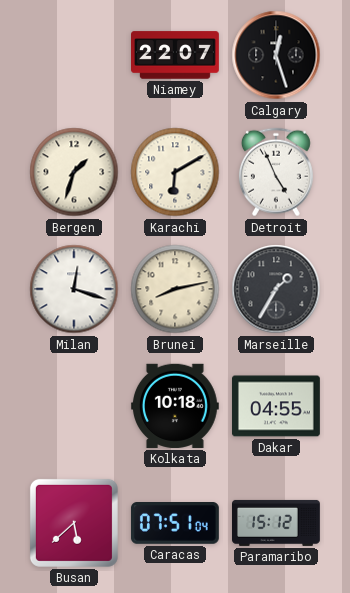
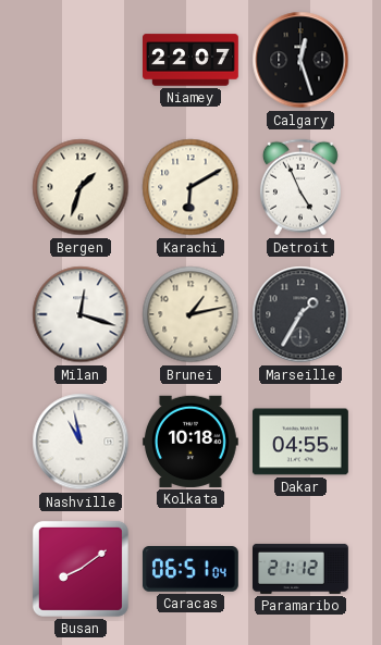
Brunei: 8:13 -> 1:13
Nashville: none -> 10:58
Busan: 5:38 -> 8:09
Caracas: 07:51 -> 06:51
Paramaribo: 15:12 -> 21:12
